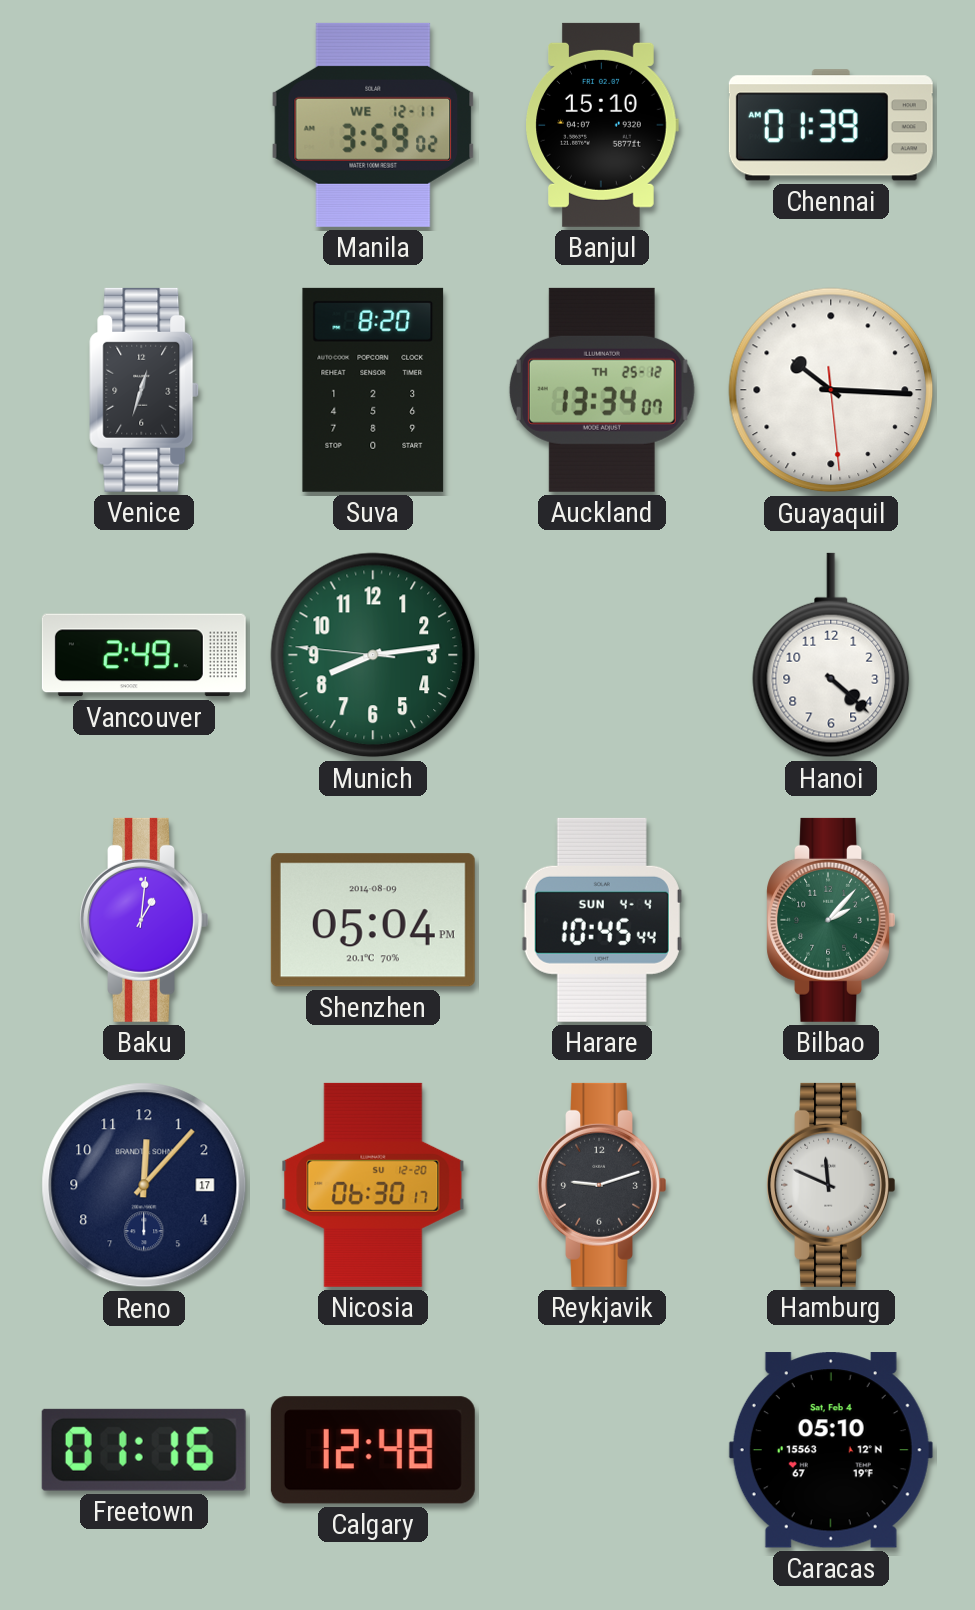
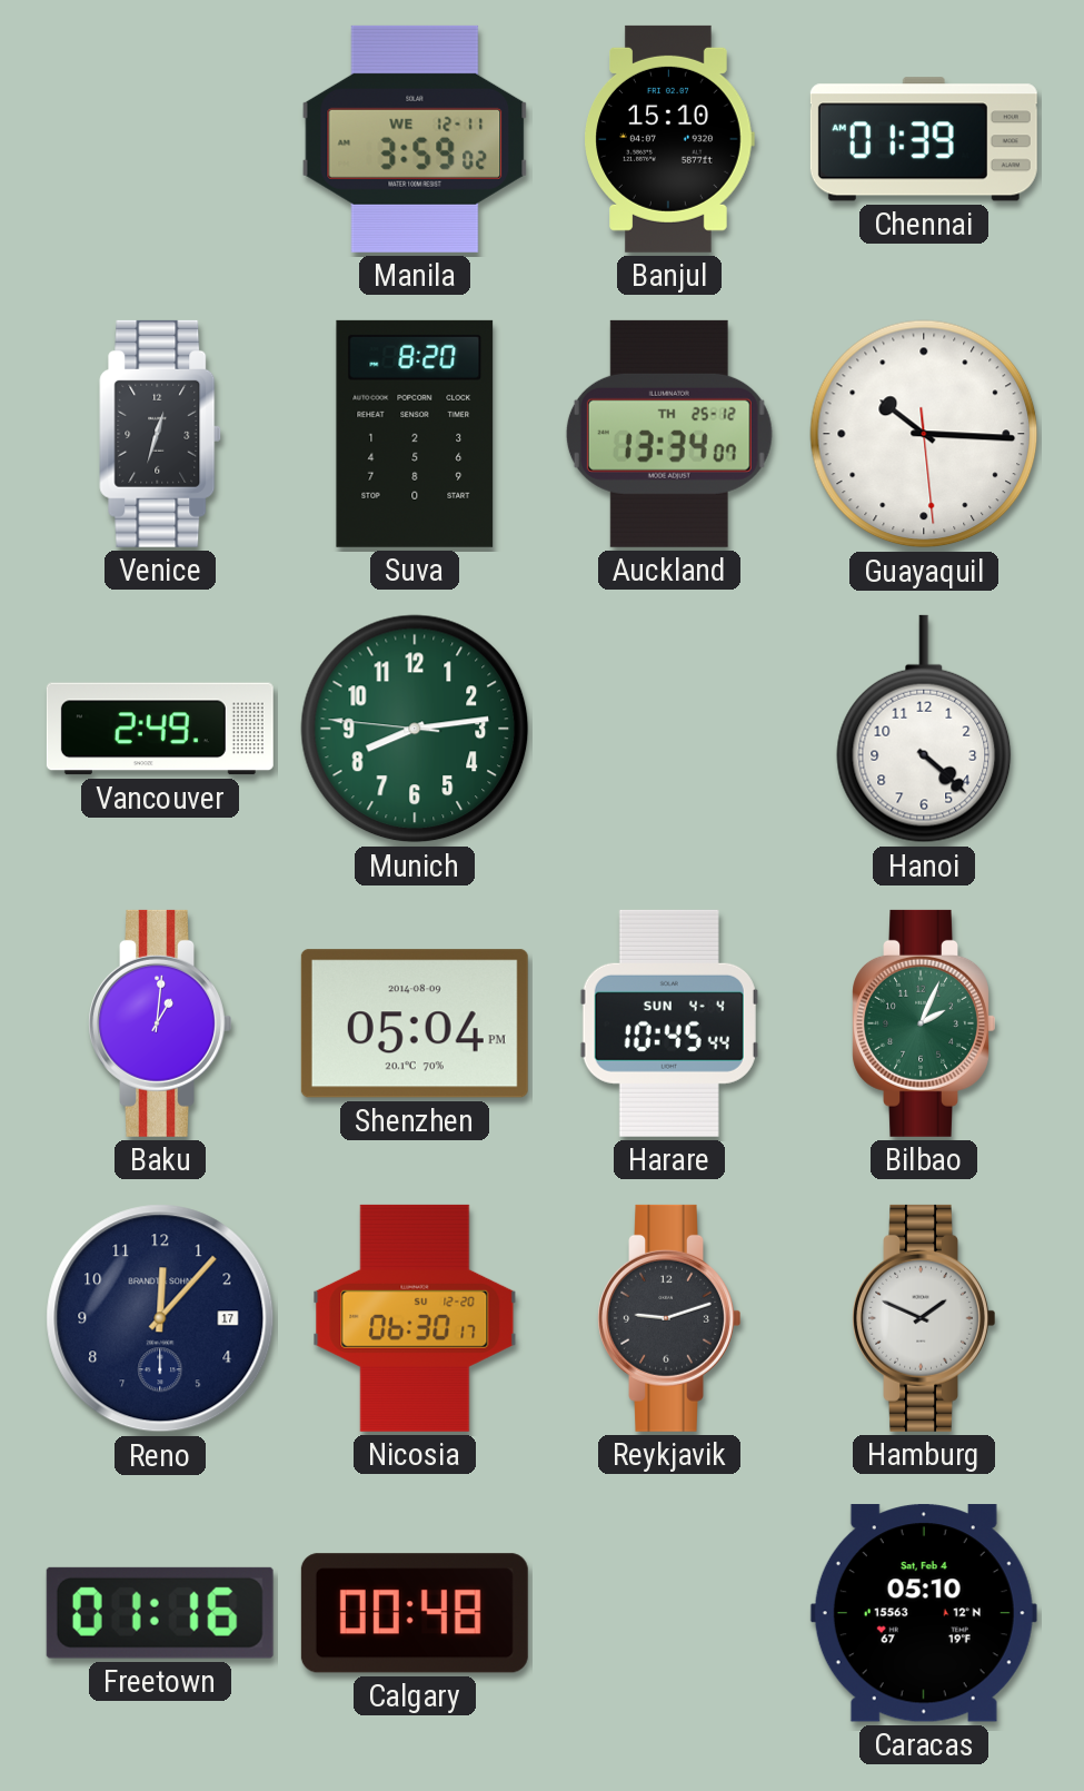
Bilbao: 2:07 -> 2:04
Hamburg: 11:49 -> 1:49
Calgary: 12:48 -> 00:48
